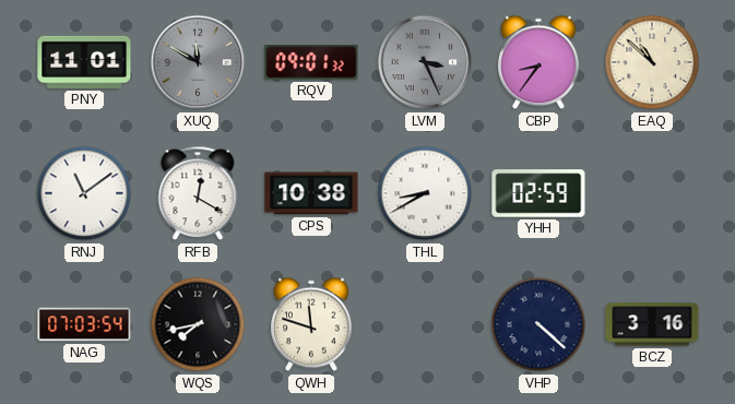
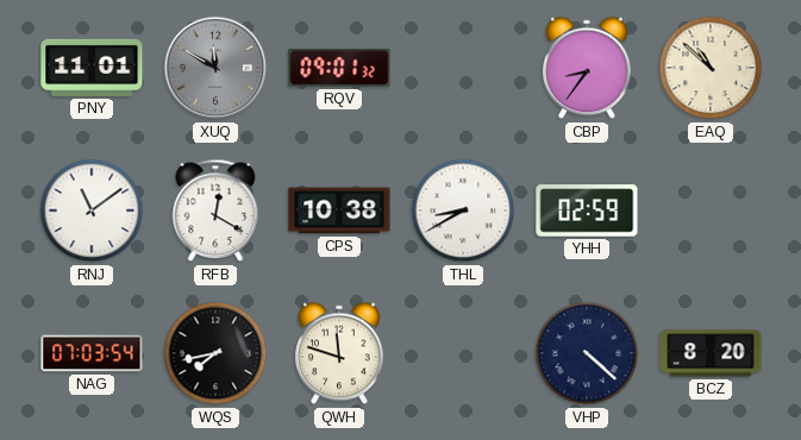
LVM: 3:26 -> none
BCZ: 3:16 -> 8:20
